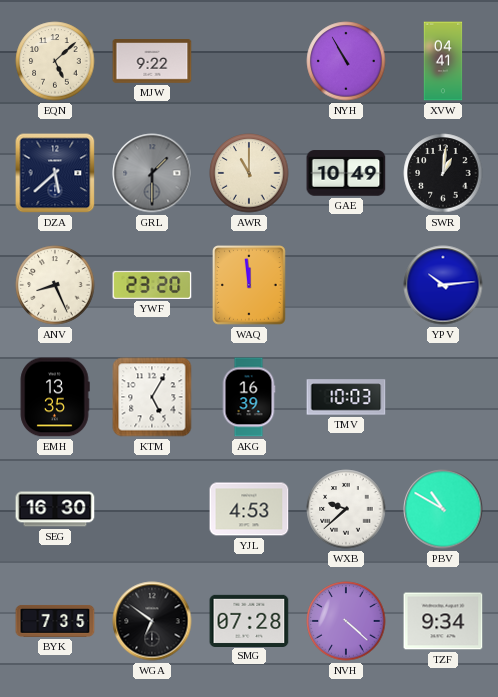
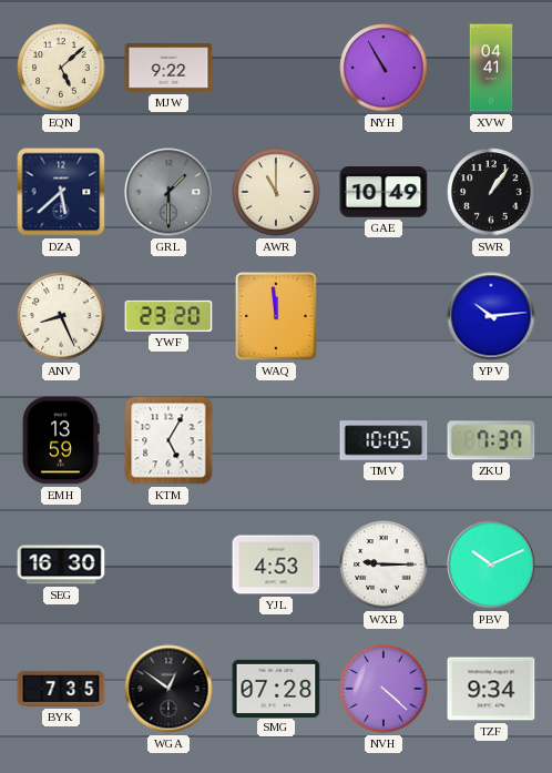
SWR: 1:01 -> 1:06
EMH: 13:35 -> 13:59
AKG: 16:39 -> none
TMV: 10:03 -> 10:05
ZKU: none -> 7:37
WXB: 9:38 -> 9:15
PBV: 10:50 -> 10:11
WGA: 6:51 -> 12:51
